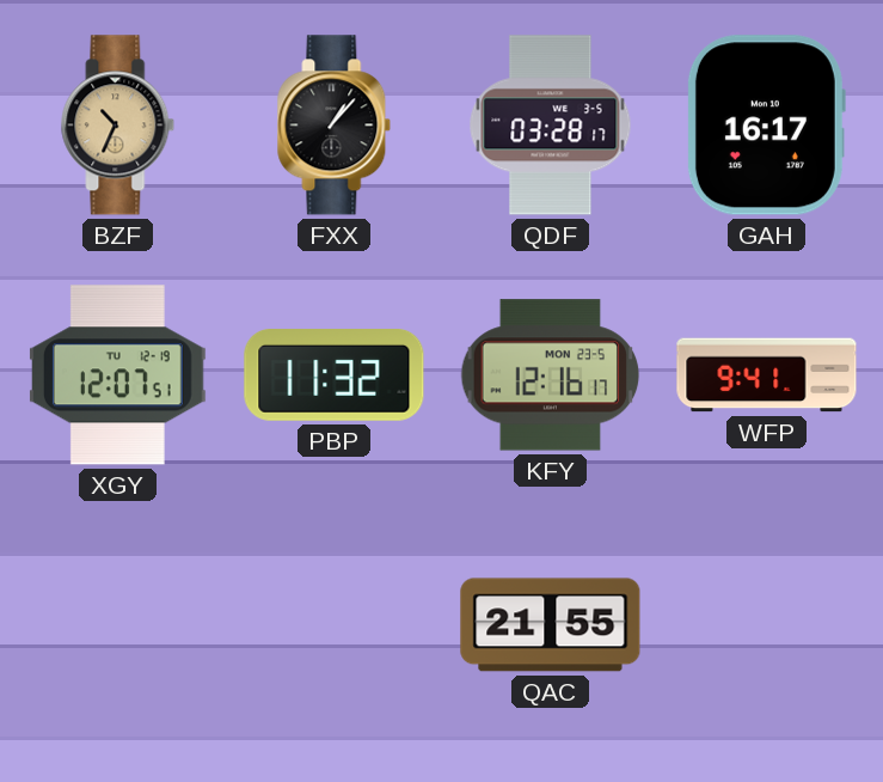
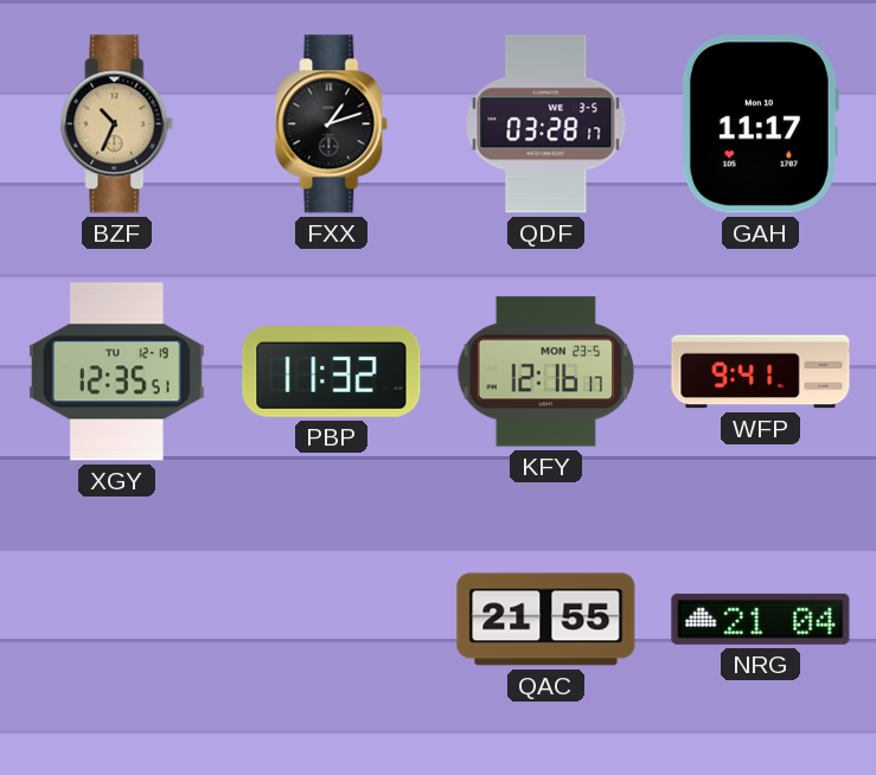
FXX: 1:07 -> 1:12
GAH: 16:17 -> 11:17
XGY: 12:07 -> 12:35
NRG: none -> 21:04
